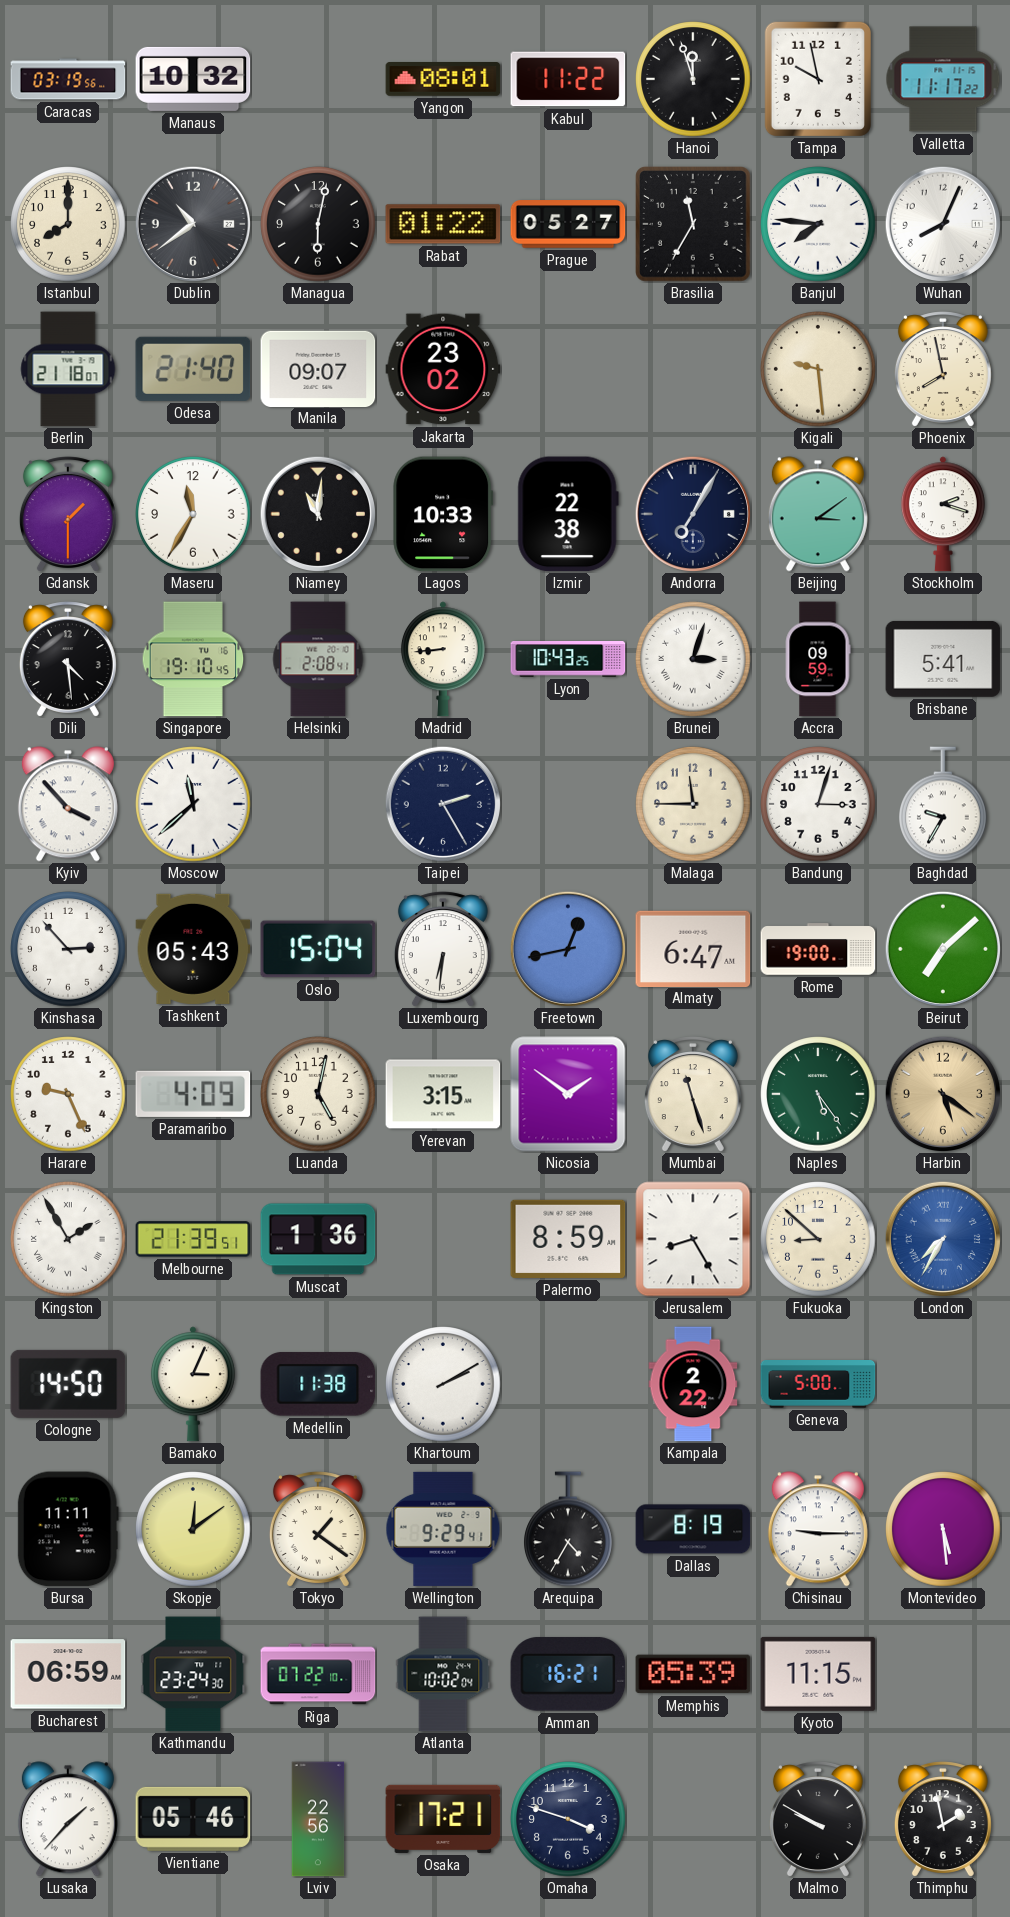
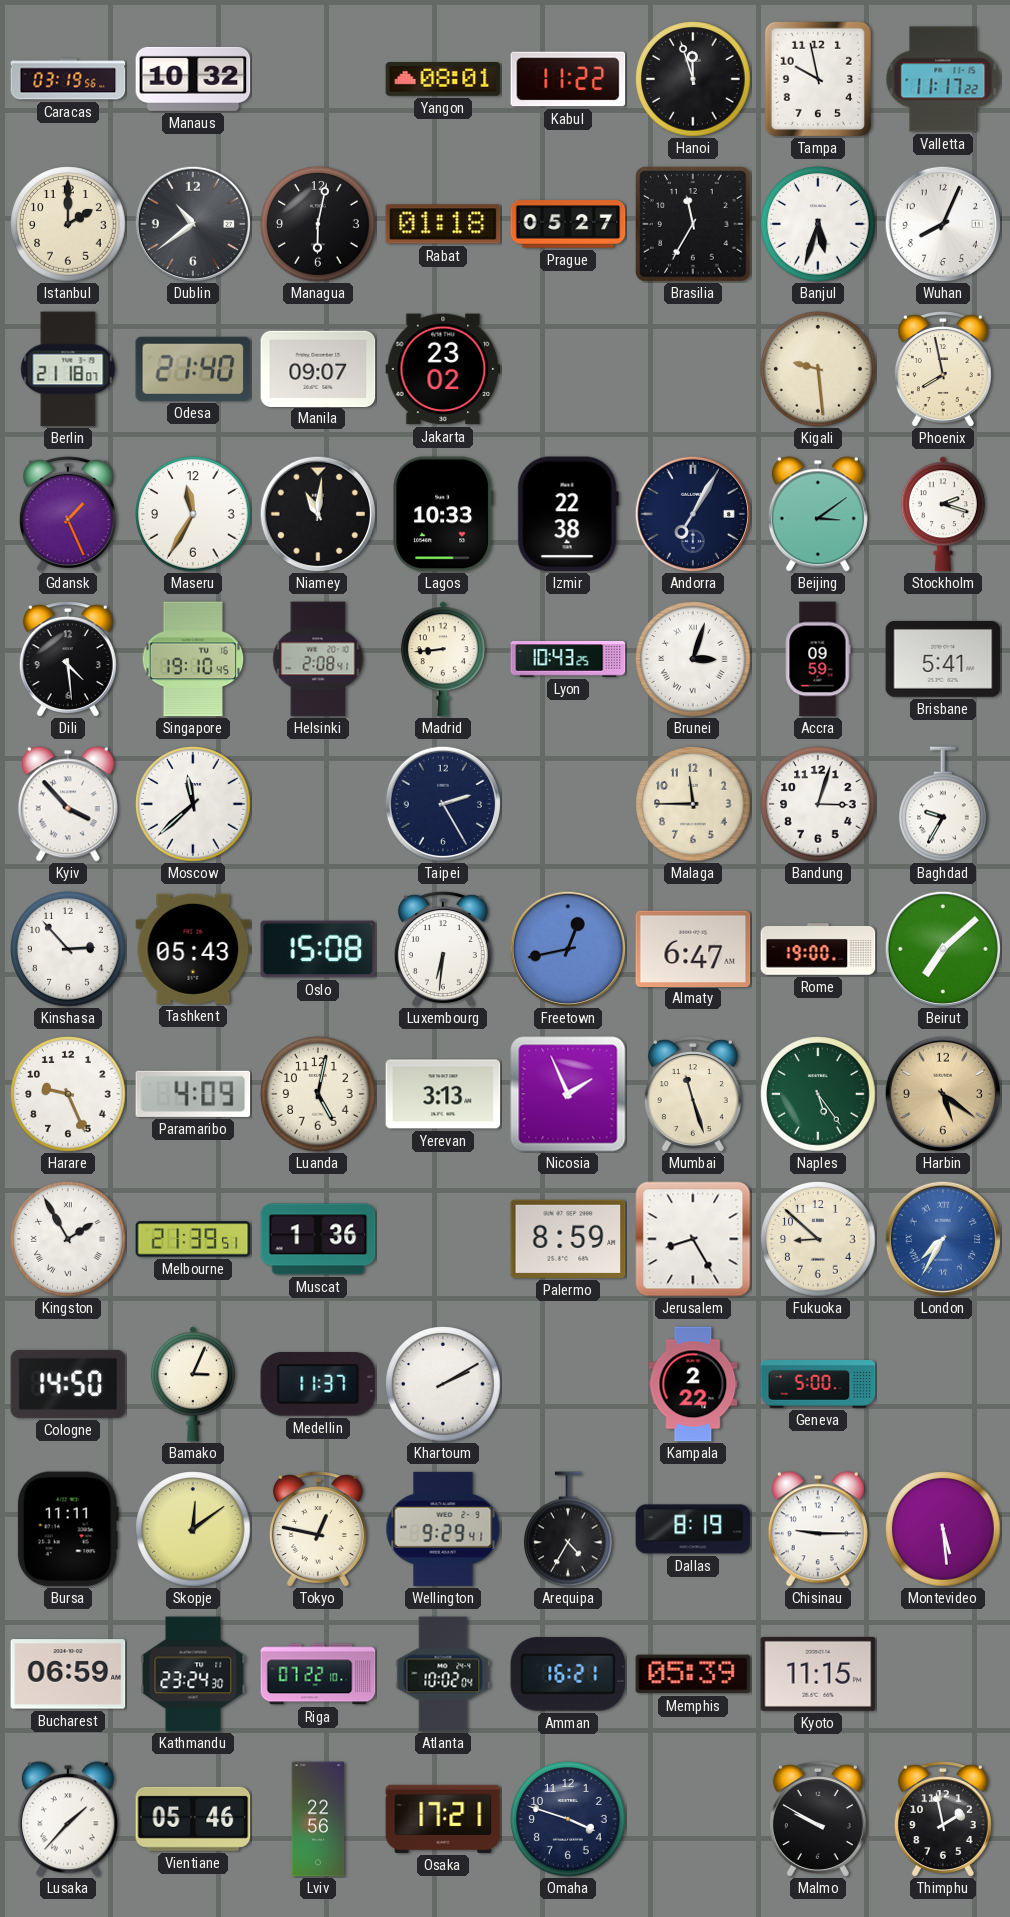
Istanbul: 8:00 -> 2:00
Rabat: 01:22 -> 01:18
Banjul: 7:46 -> 5:33
Gdansk: 1:30 -> 1:26
Oslo: 15:04 -> 15:08
Yerevan: 3:15 -> 3:13
Nicosia: 1:51 -> 1:56
Medellin: 11:38 -> 11:37
Tokyo: 1:21 -> 12:47
